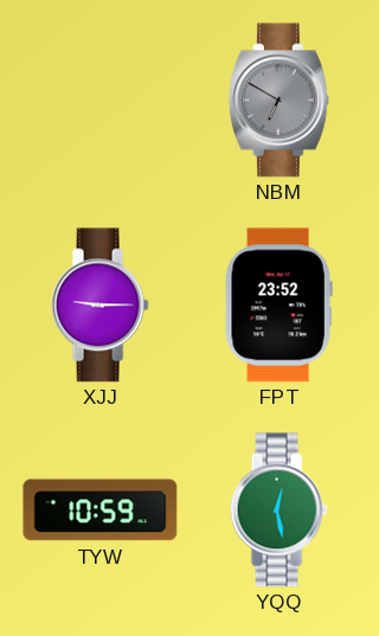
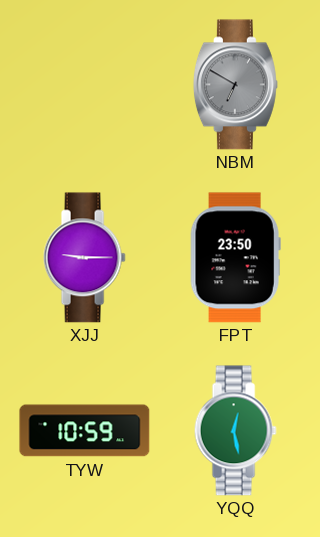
FPT: 23:52 -> 23:50
